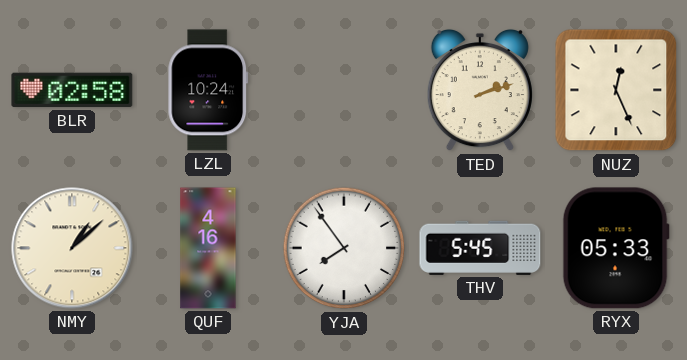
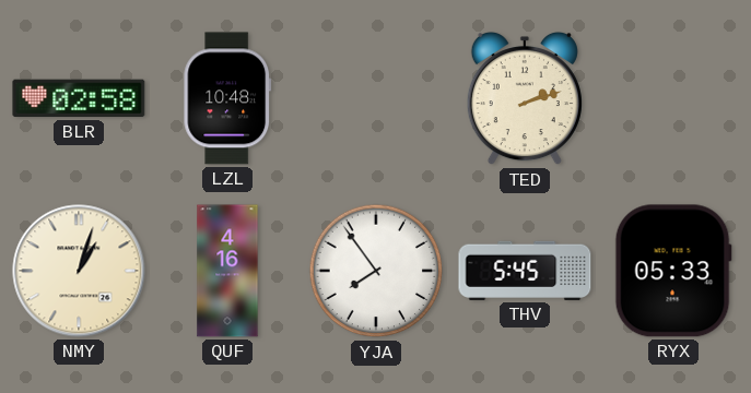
LZL: 10:24 -> 10:48
NUZ: 12:26 -> none
NMY: 1:08 -> 1:03
